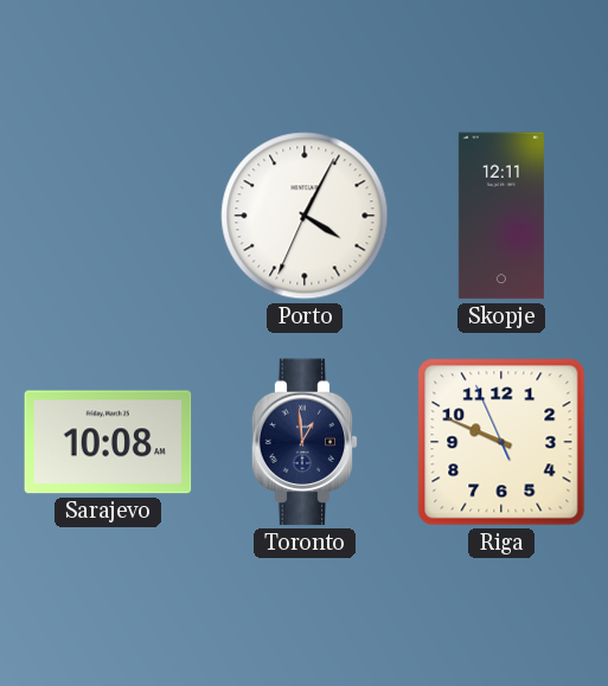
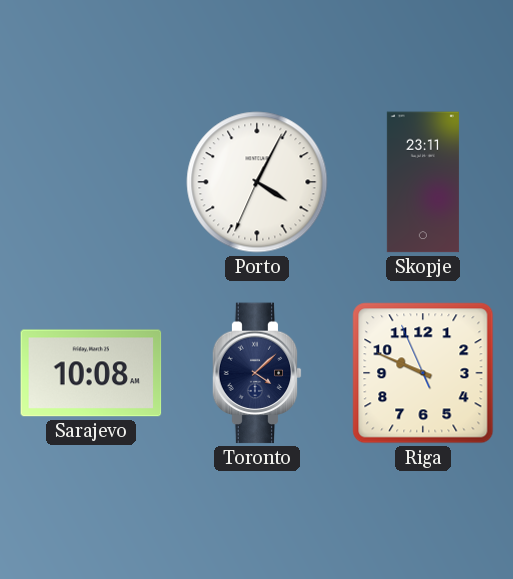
Skopje: 12:11 -> 23:11
Toronto: 12:59 -> 4:08
